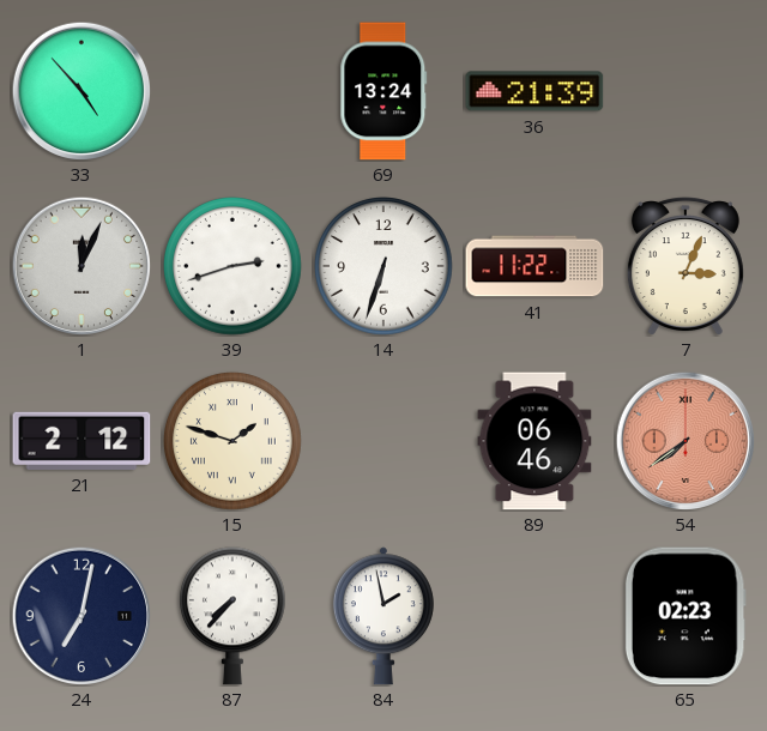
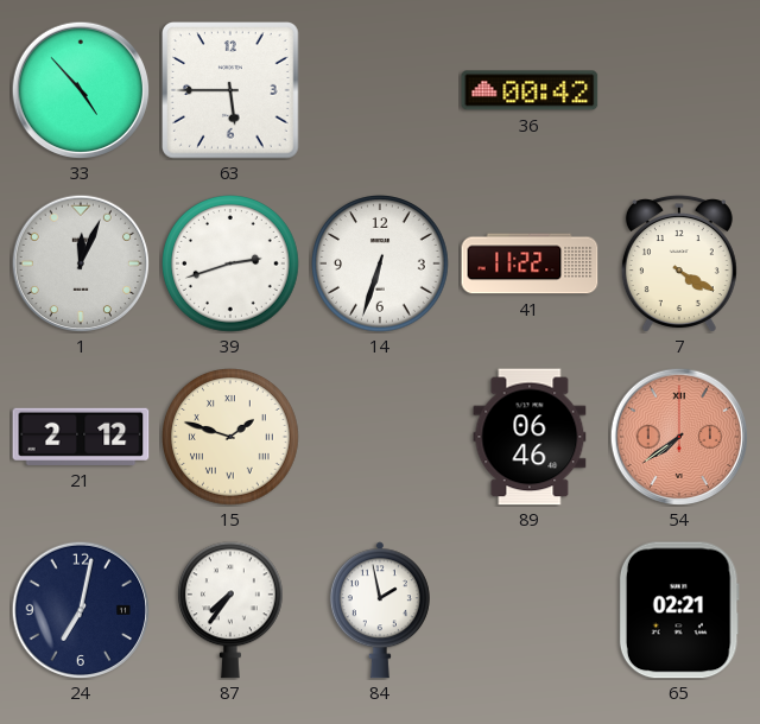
63: none -> 5:45
69: 13:24 -> none
36: 21:39 -> 00:42
7: 3:04 -> 4:20
87: 7:37 -> 7:36
65: 02:23 -> 02:21
